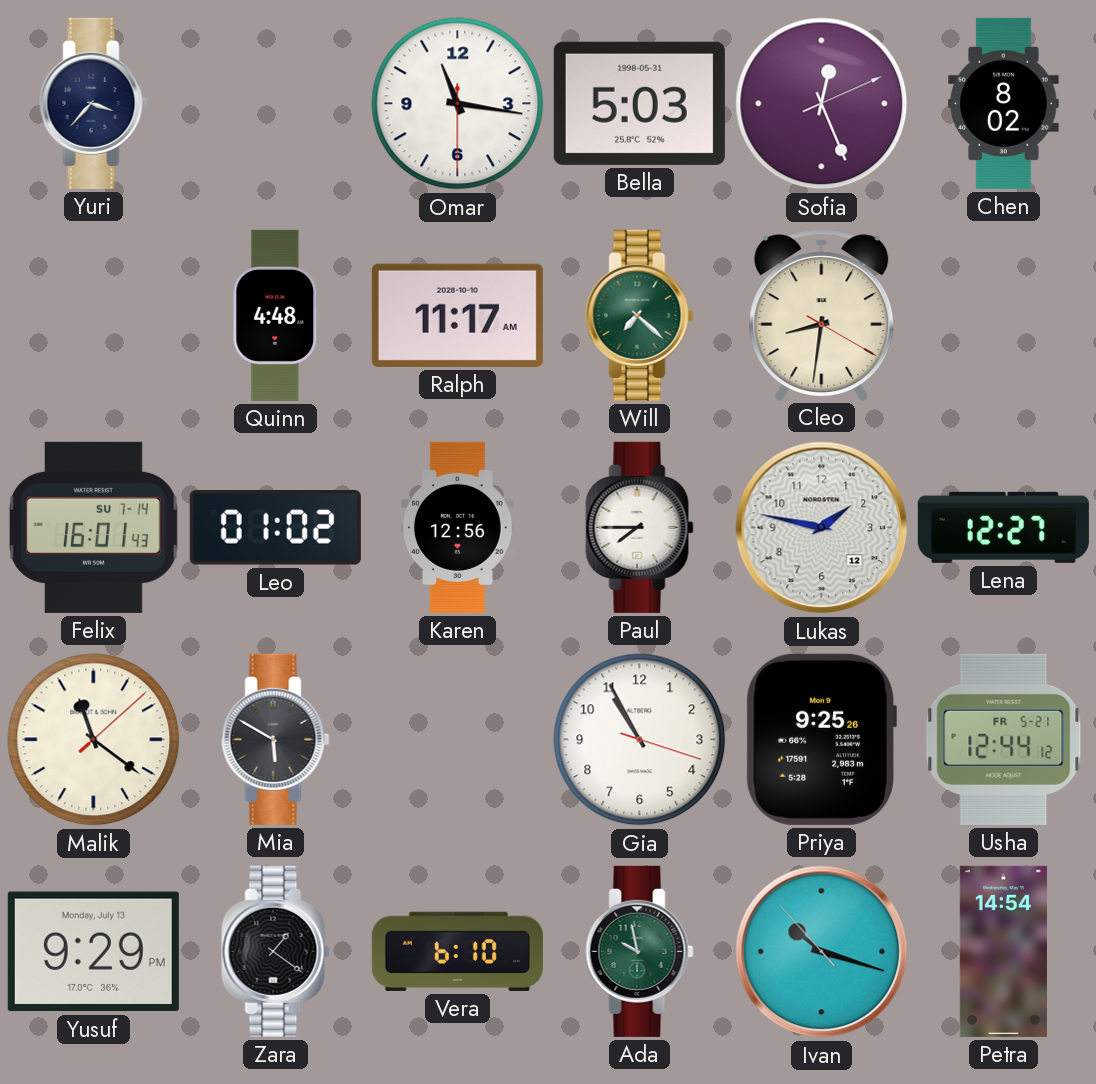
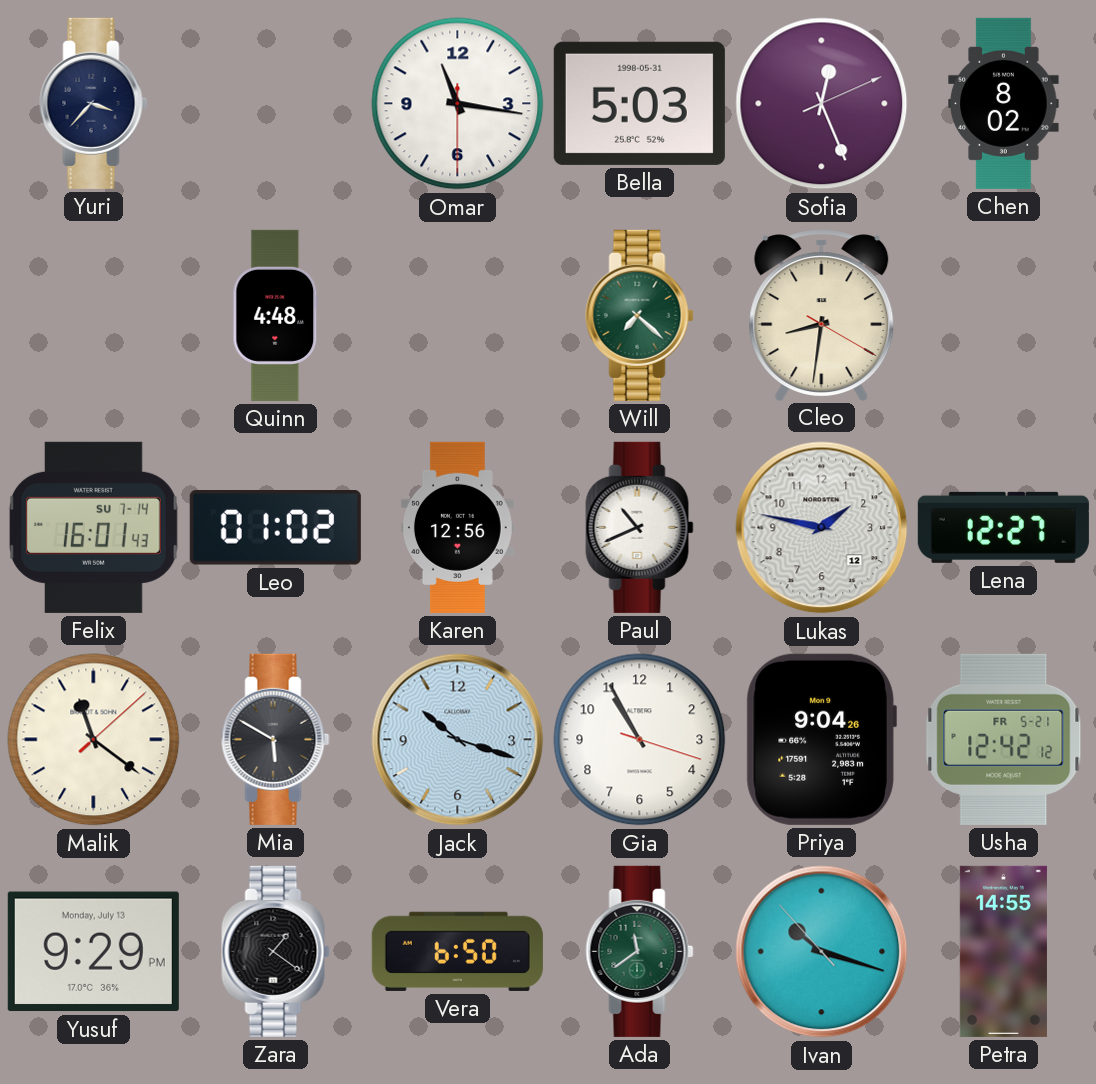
Ralph: 11:17 -> none
Paul: 7:45 -> 10:41
Jack: none -> 10:18
Priya: 9:25 -> 9:04
Usha: 12:44 -> 12:42
Vera: 6:10 -> 6:50
Ada: 9:58 -> 11:39
Petra: 14:54 -> 14:55
